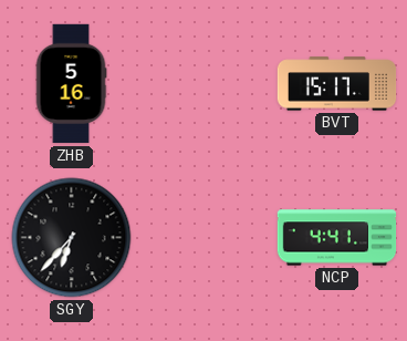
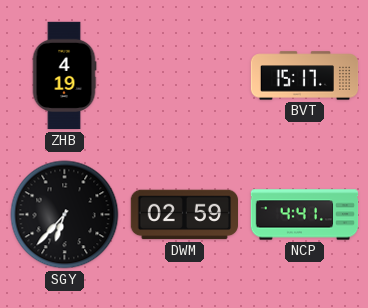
ZHB: 5:16 -> 4:19
DWM: none -> 02:59
